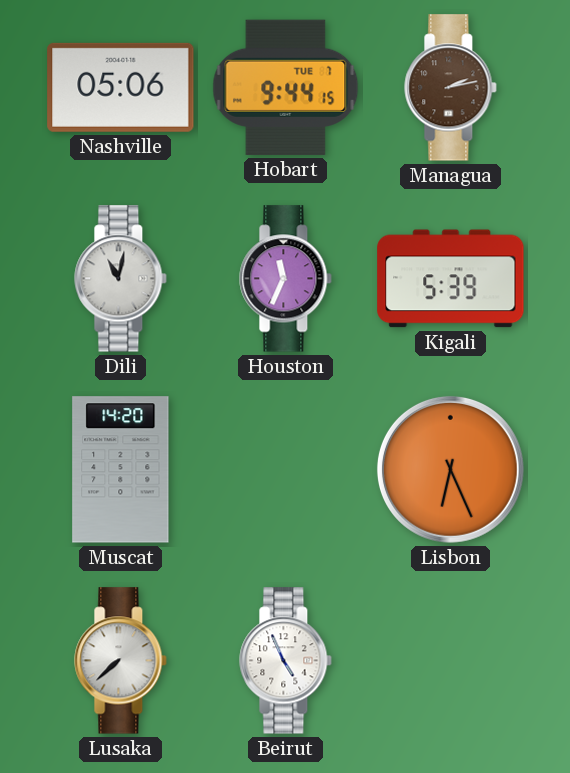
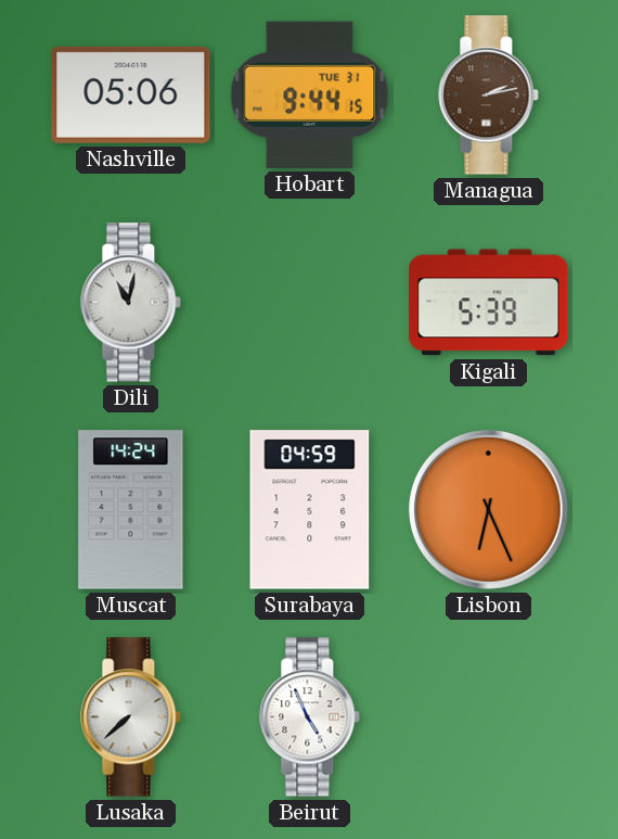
Hobart date: TUE 7 -> TUE 31
Houston: 11:34 -> none
Muscat: 14:20 -> 14:24
Surabaya: none -> 04:59
